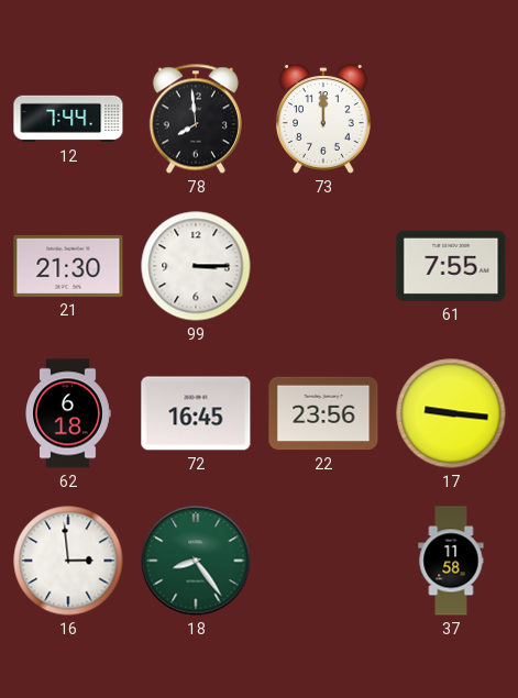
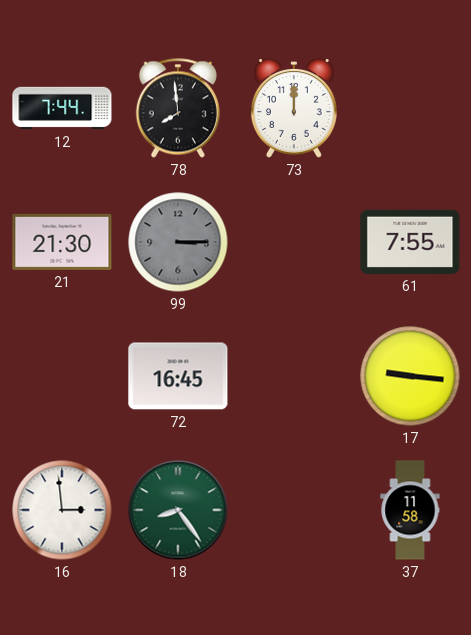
99 dial: white -> grey
62: 6:18 -> none
22: 23:56 -> none
